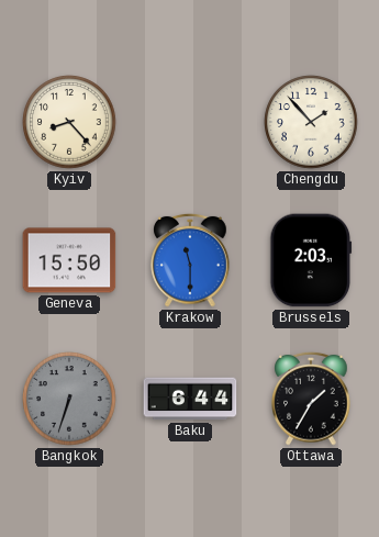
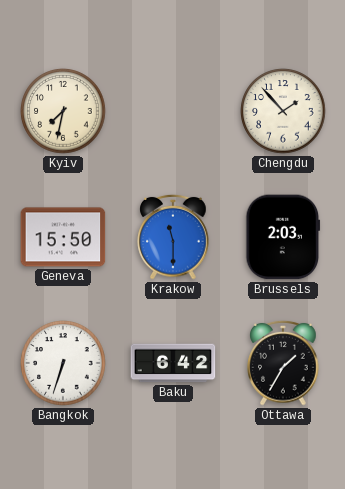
Kyiv: 8:23 -> 7:32
Bangkok dial: grey -> white
Baku: 6:44 -> 6:42
